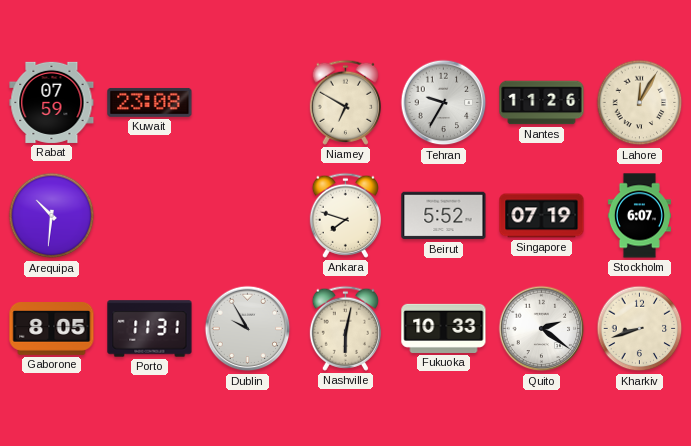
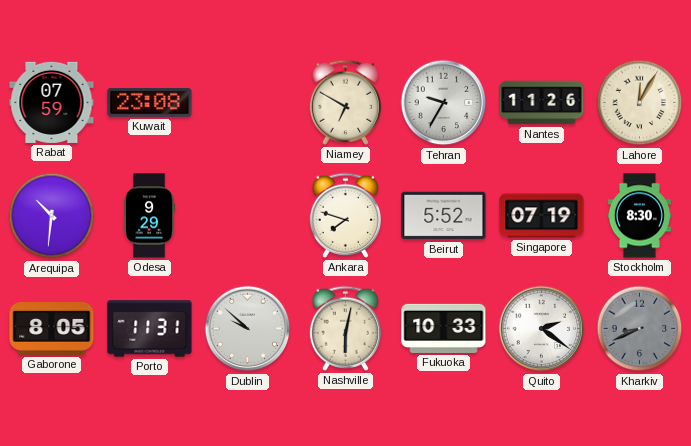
Odesa: none -> 9:29
Stockholm: 6:07 -> 8:30
Dublin: 9:55 -> 9:52
Kharkiv: 8:42 -> 8:41
Kharkiv dial: cream -> grey
